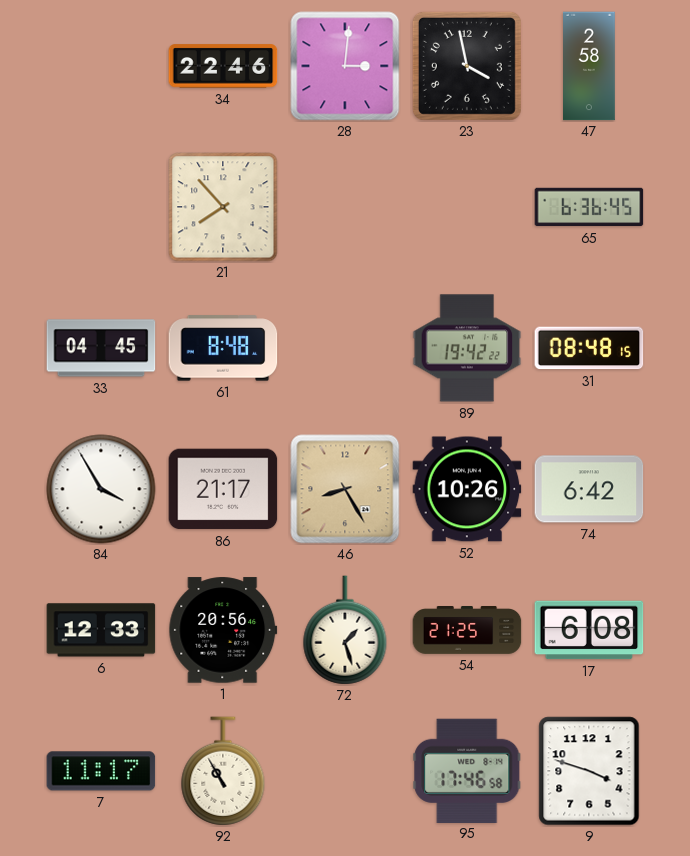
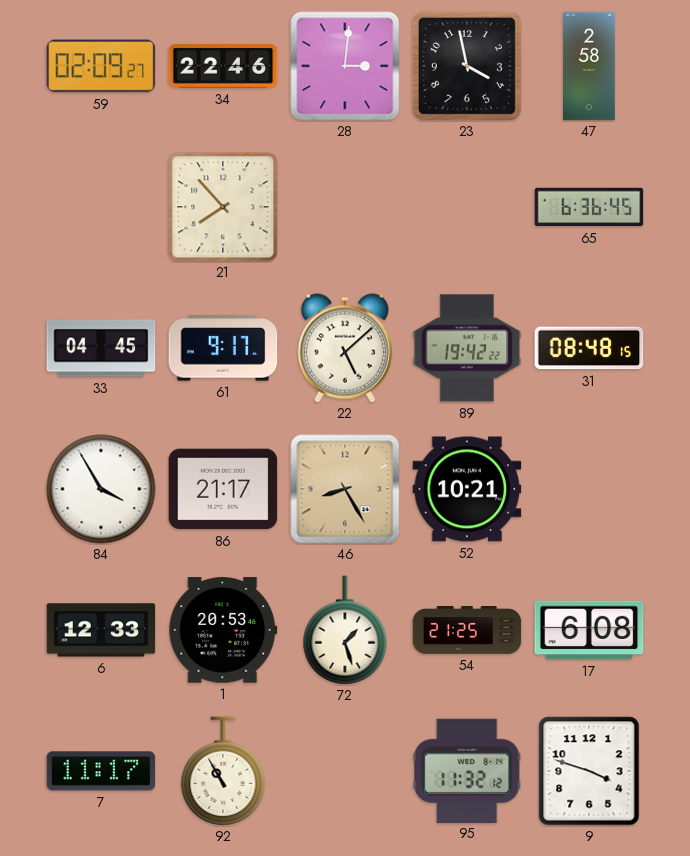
59: none -> 02:09
61: 8:48 -> 9:17
22: none -> 5:08
52: 10:26 -> 10:21
74: 6:42 -> none
1: 20:56 -> 20:53
95: 17:46 -> 11:32
